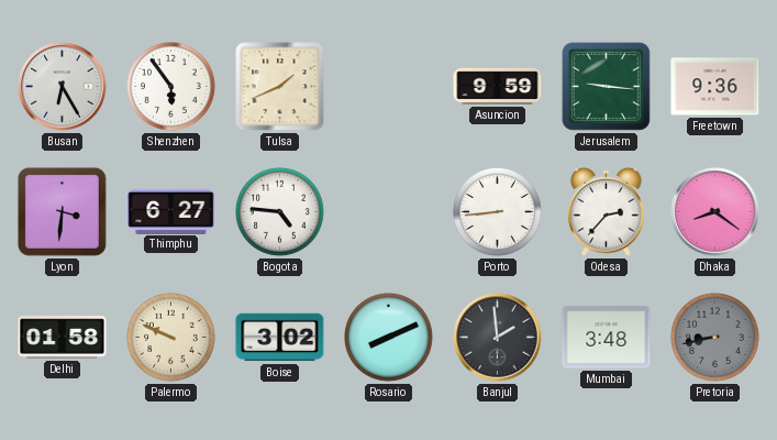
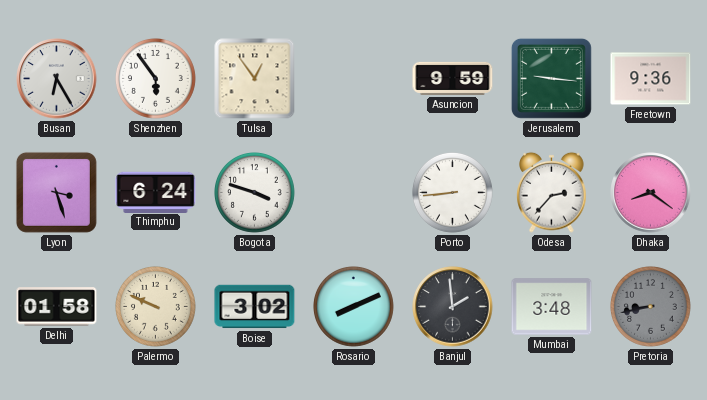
Tulsa: 1:41 -> 12:54
Lyon: 3:31 -> 3:27
Thimphu: 6:27 -> 6:24
Bogota: 4:46 -> 3:48
